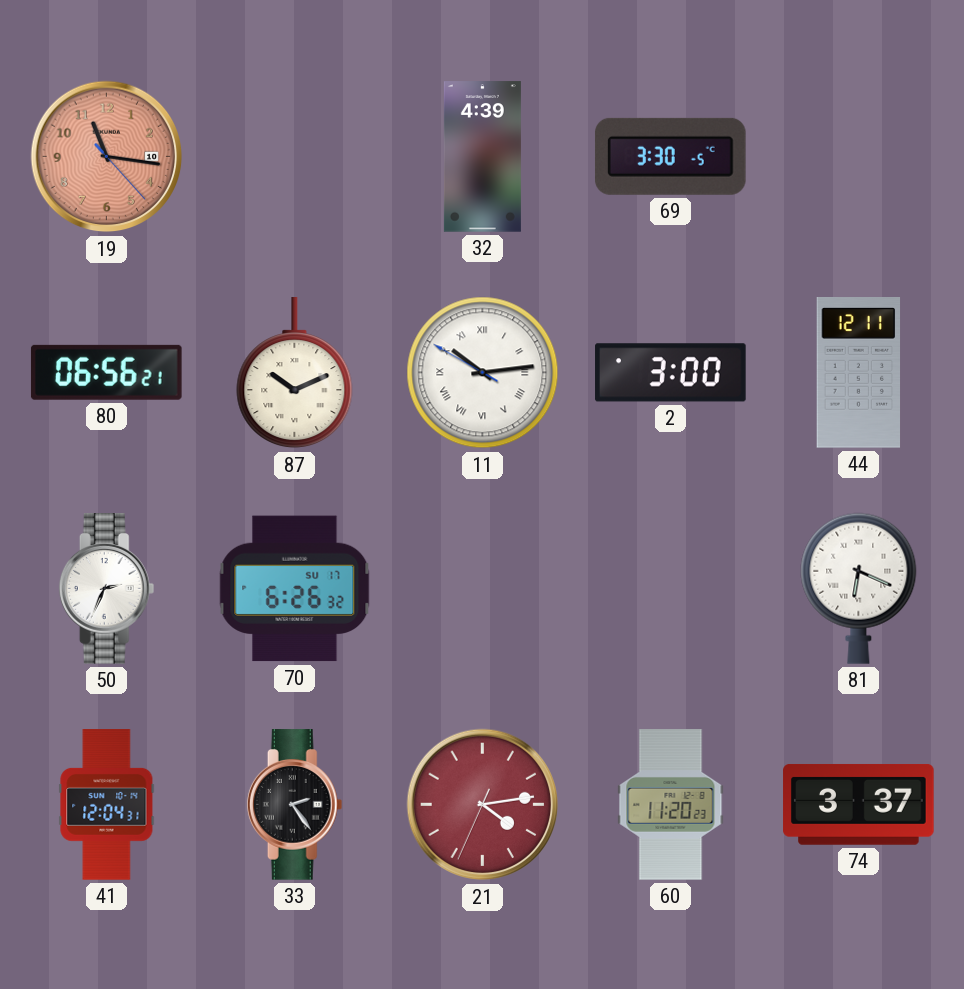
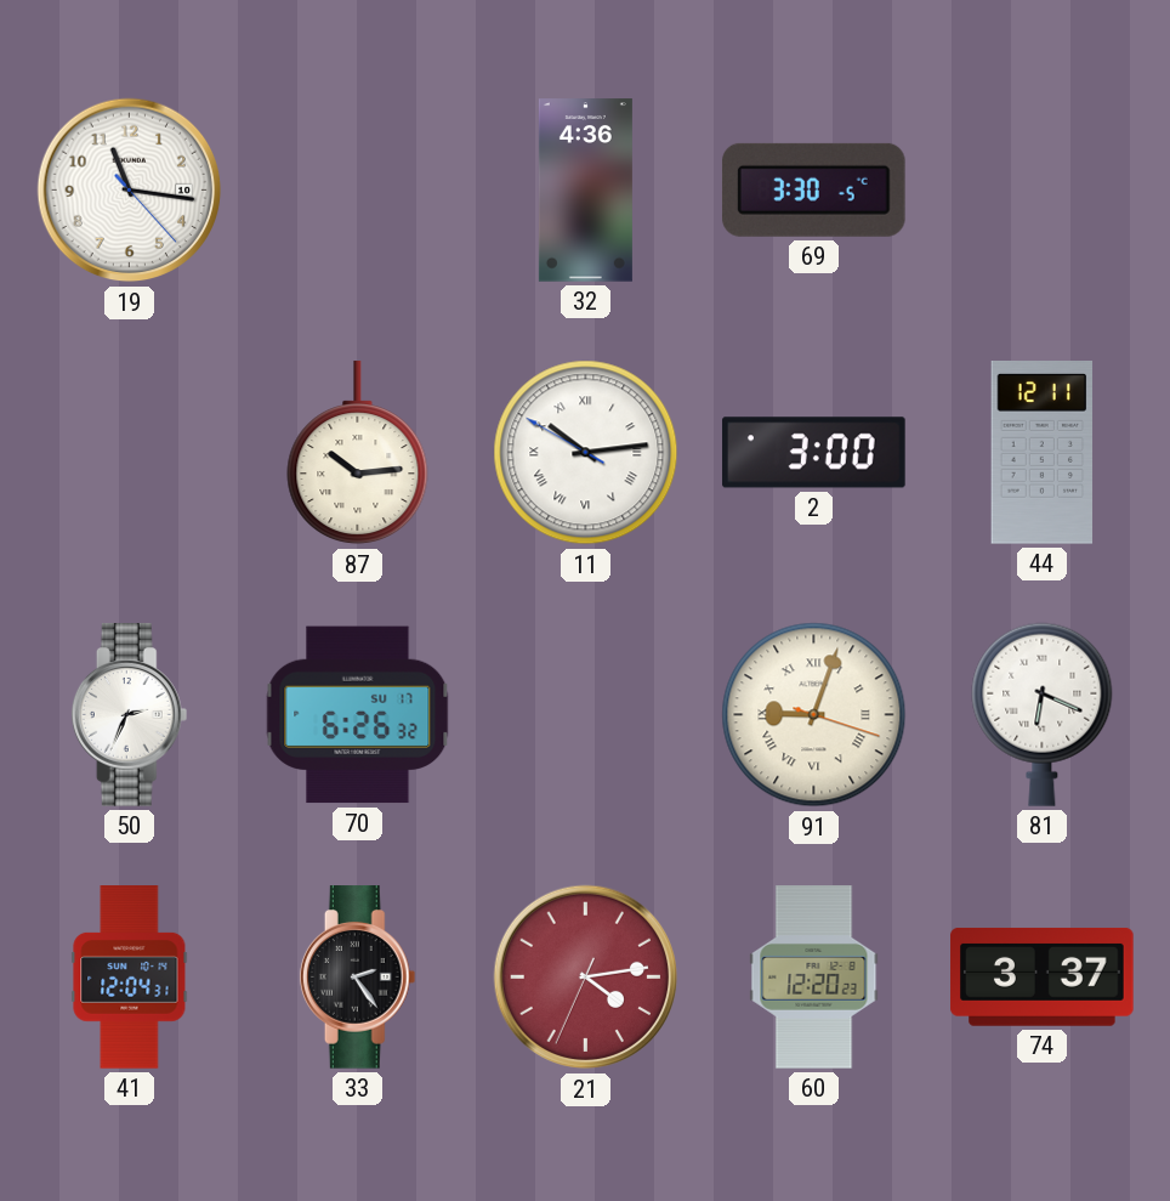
19 dial: salmon -> white
32: 4:39 -> 4:36
80: 06:56 -> none
87: 10:11 -> 10:14
91: none -> 9:03
60: 11:20 -> 12:20
